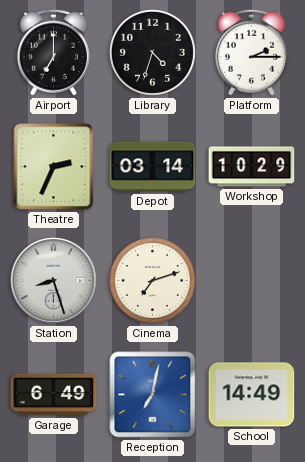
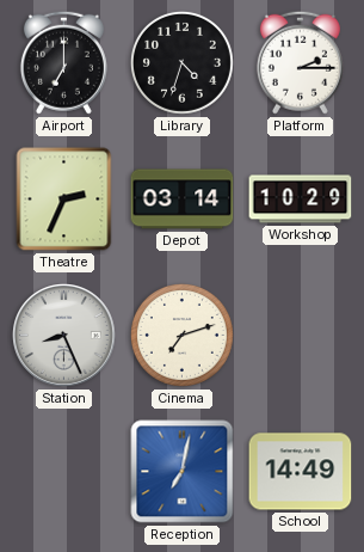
Station: 8:27 -> 8:26
Garage: 6:49 -> none
